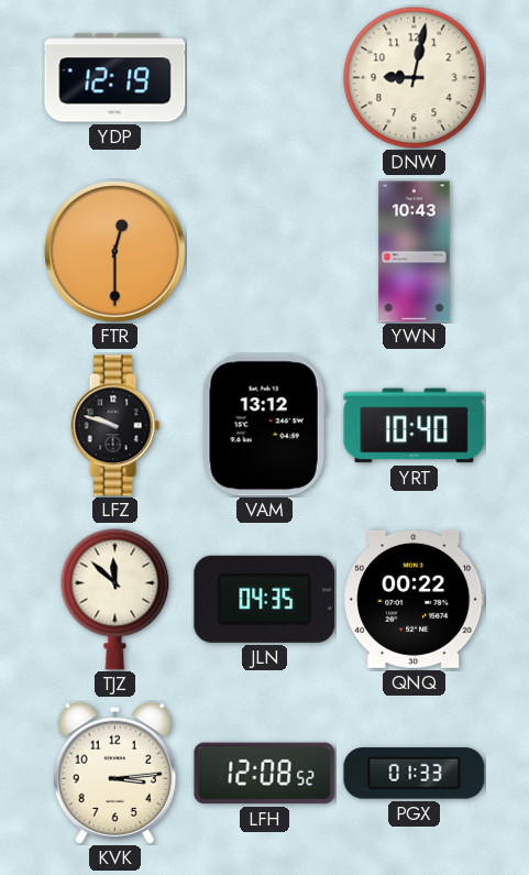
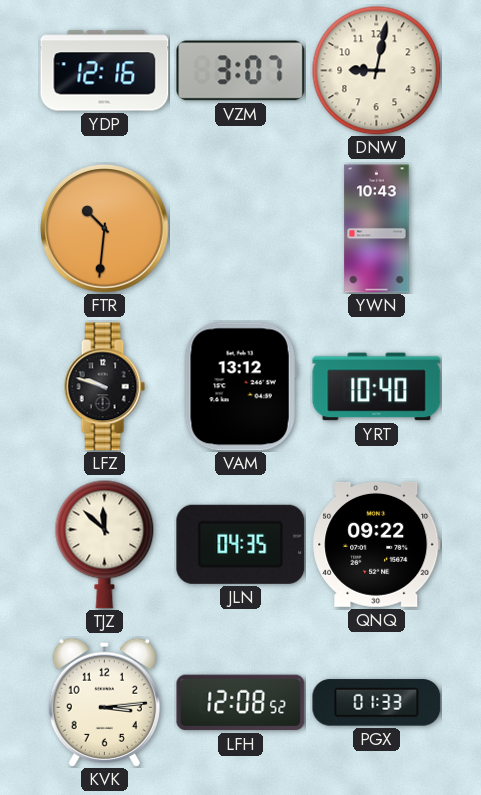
YDP: 12:19 -> 12:16
VZM: none -> 3:07
FTR: 12:30 -> 10:31
QNQ: 00:22 -> 09:22
